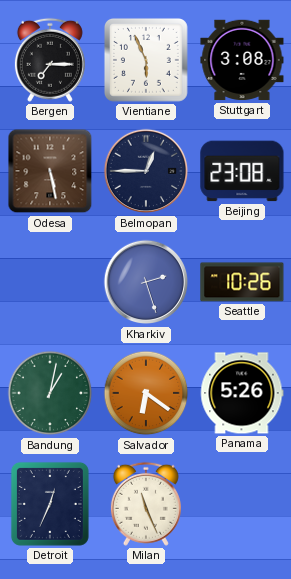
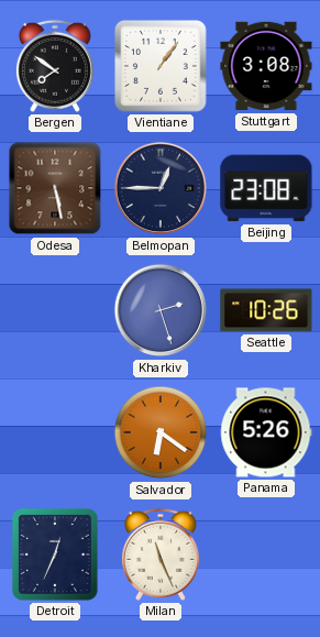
Bergen: 7:15 -> 7:51
Vientiane: 5:56 -> 1:06
Bandung: 1:02 -> none
